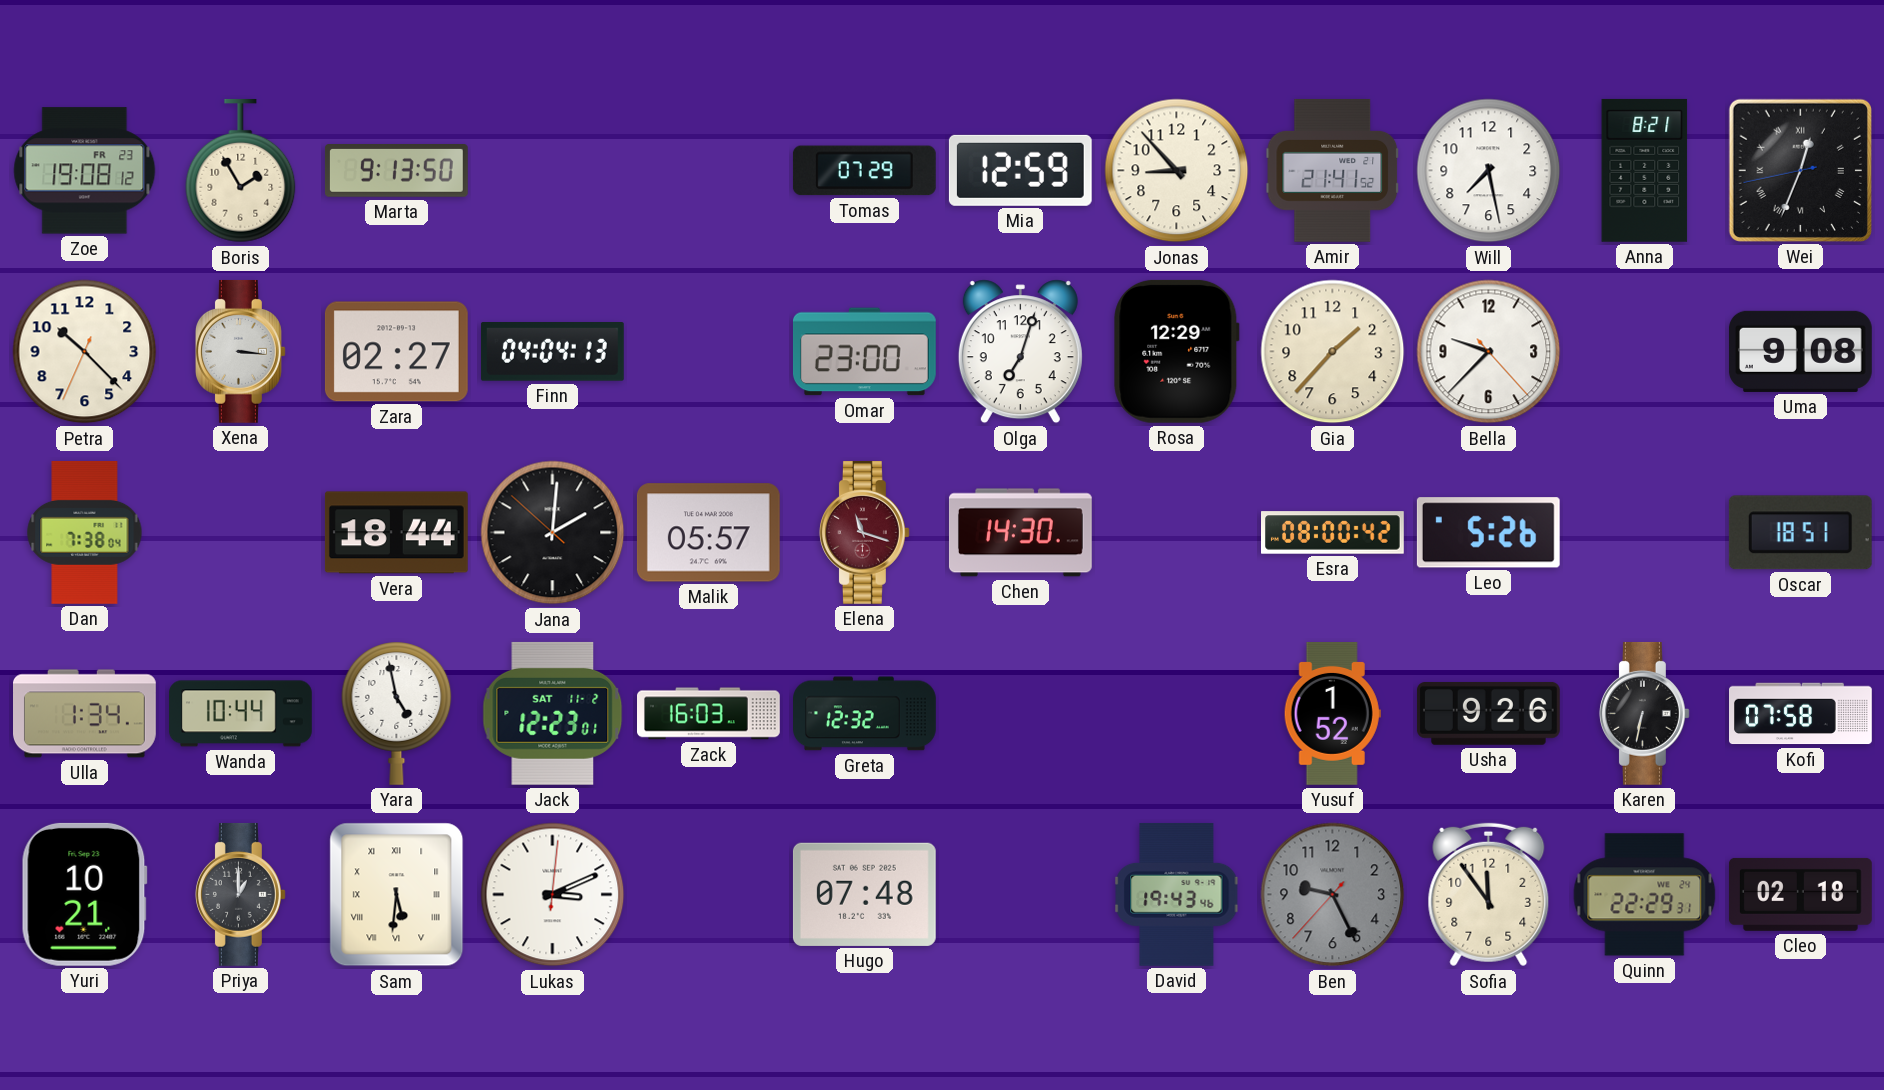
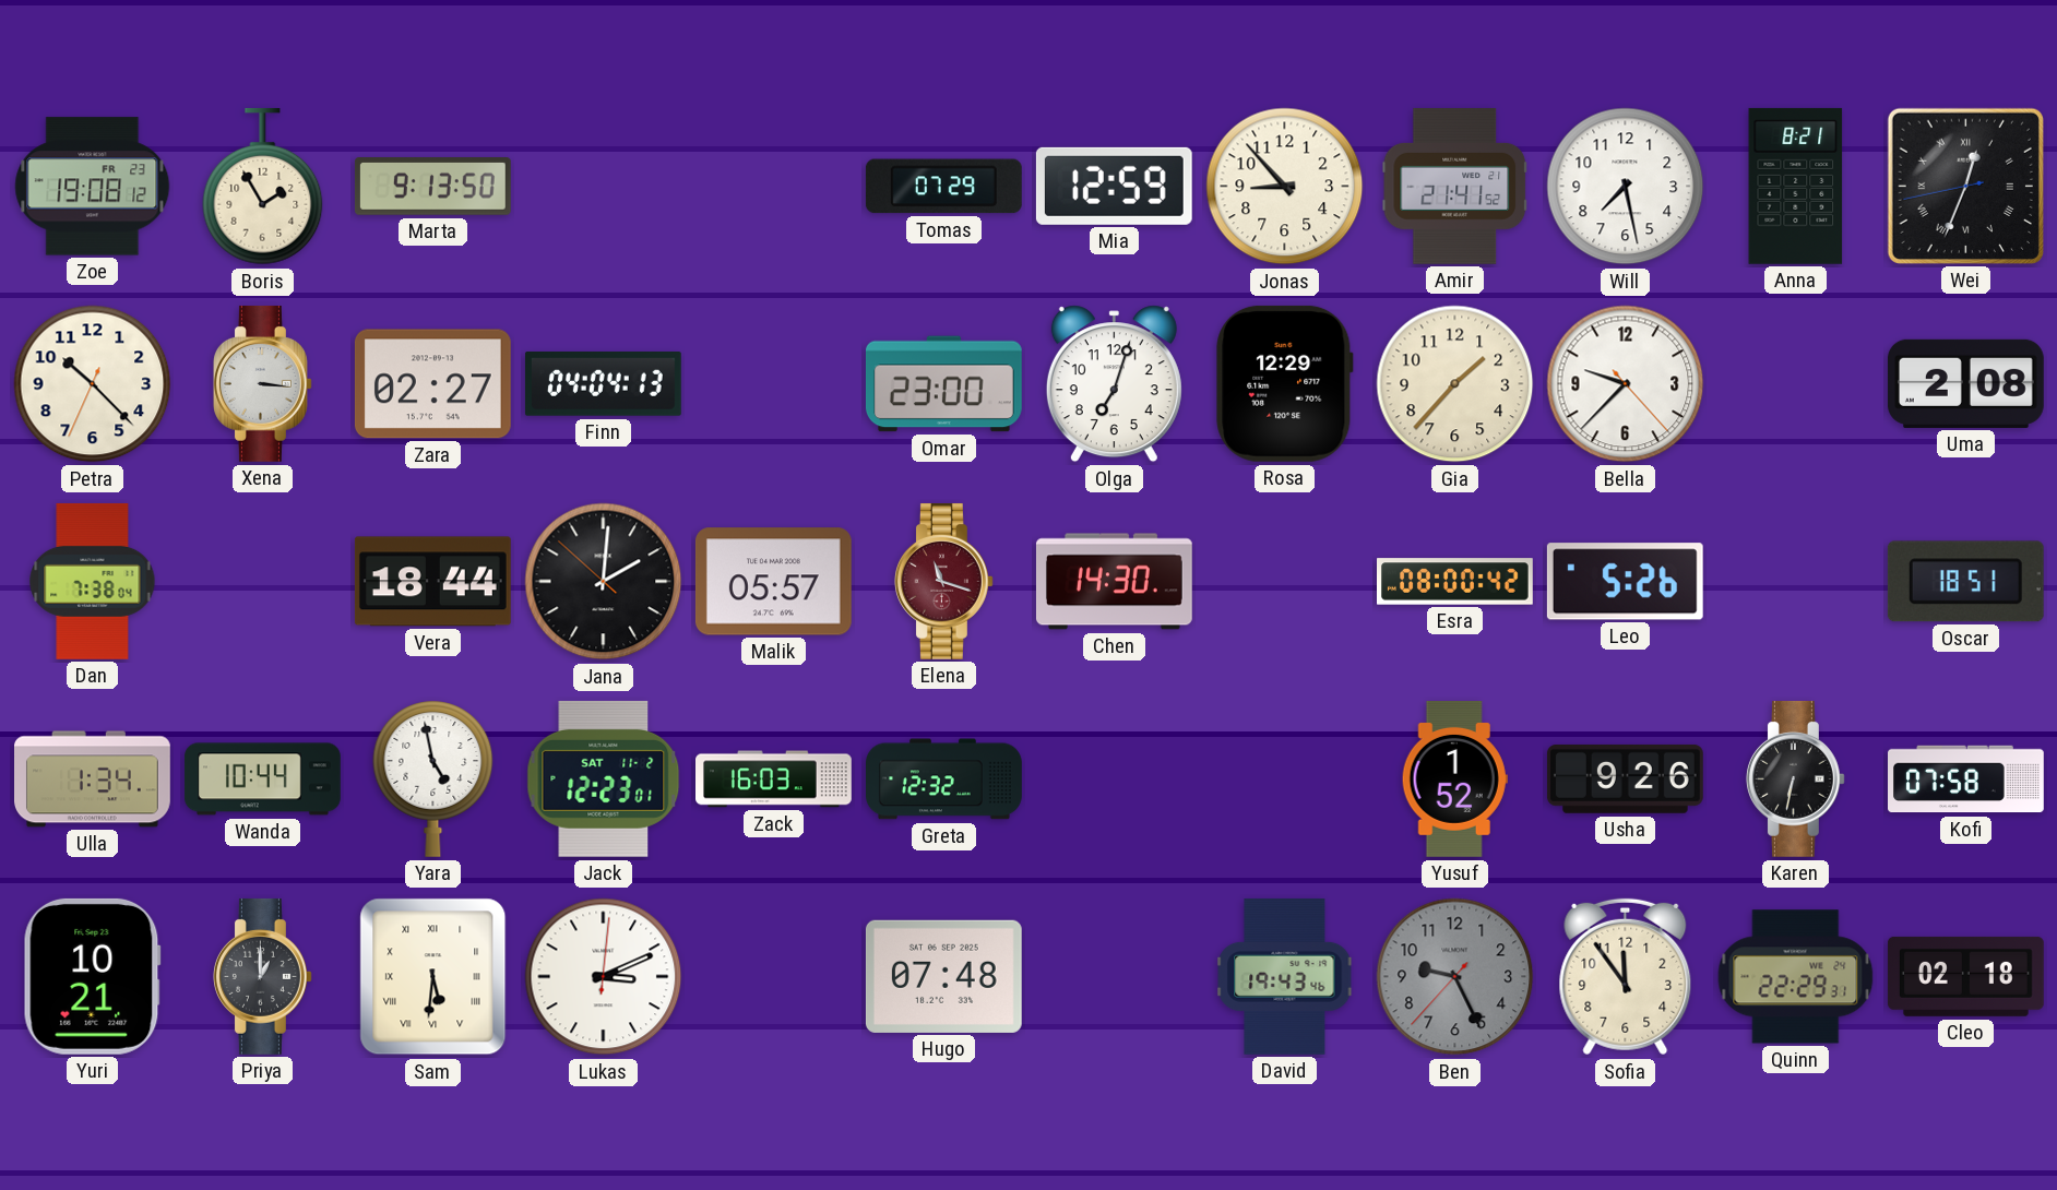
Uma: 9:08 -> 2:08
